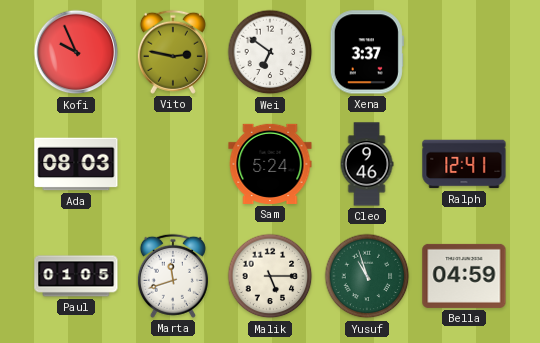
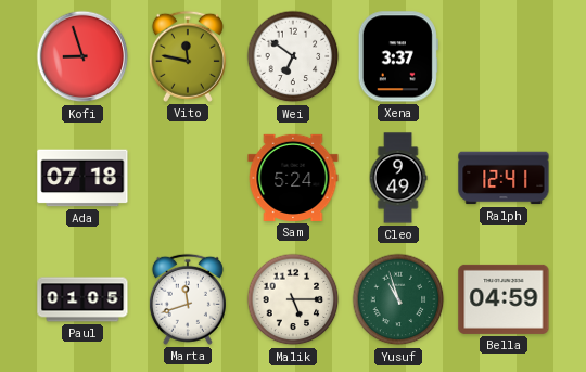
Kofi: 9:56 -> 8:57
Vito: 2:47 -> 11:47
Ada: 08:03 -> 07:18
Cleo: 9:46 -> 9:49
